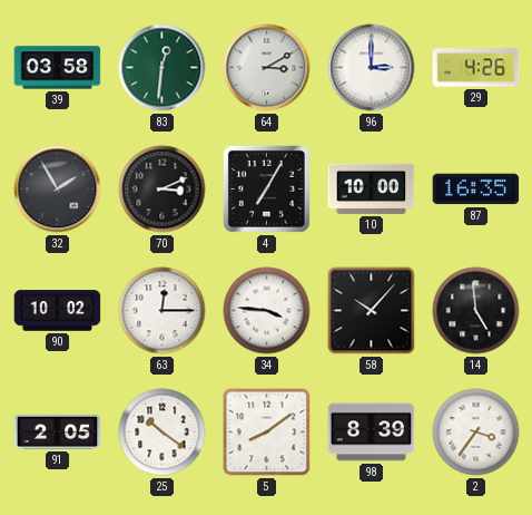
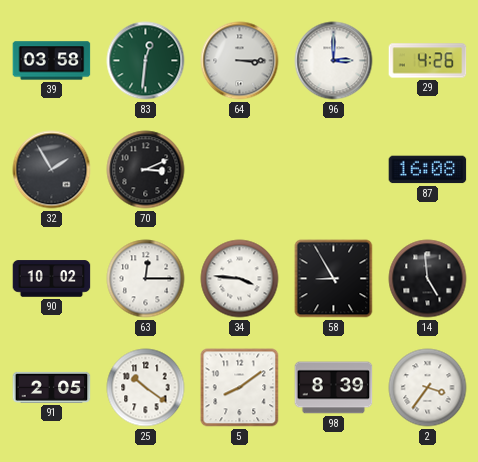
64: 3:10 -> 3:15
4: 7:05 -> none
10: 10:00 -> none
87: 16:35 -> 16:08
58: 10:07 -> 8:55
